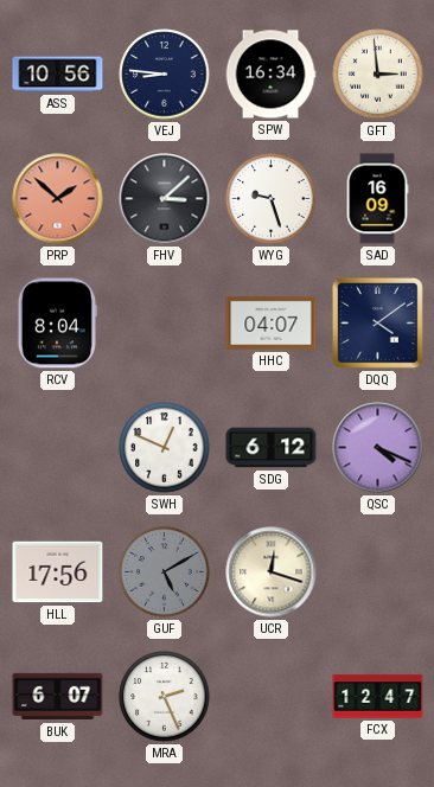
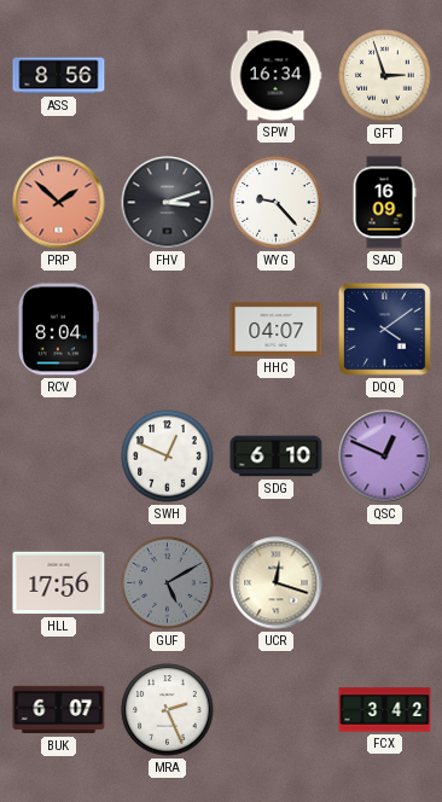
ASS: 10:56 -> 8:56
VEJ: 8:46 -> none
GFT: 2:59 -> 2:57
FHV: 3:08 -> 3:12
WYG: 9:27 -> 9:23
SDG: 6:12 -> 6:10
QSC: 4:19 -> 12:49
FCX: 12:47 -> 3:42
